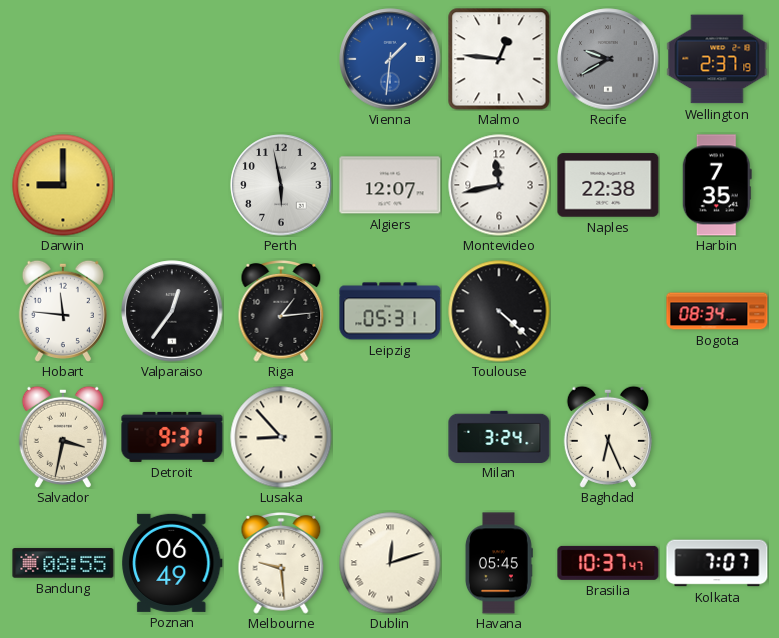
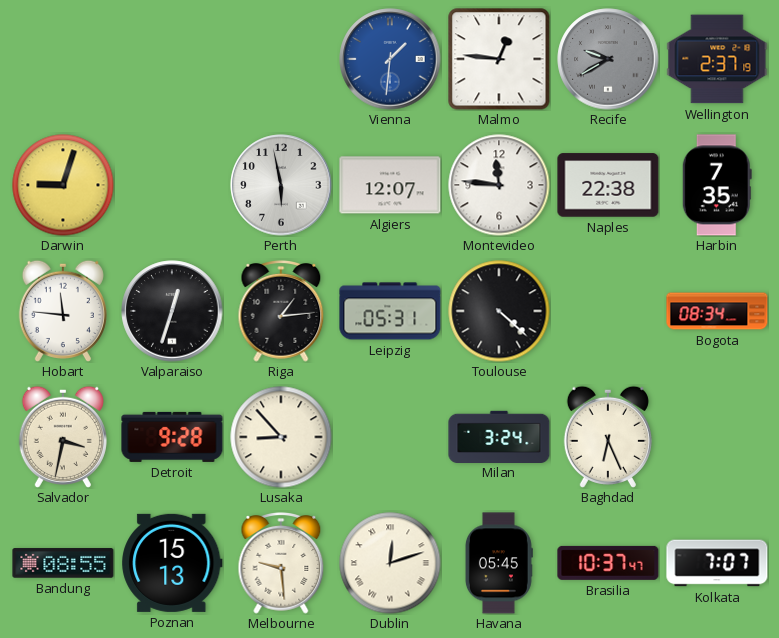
Darwin: 9:00 -> 9:03
Montevideo: 11:43 -> 11:46
Valparaiso: 12:36 -> 12:33
Detroit: 9:31 -> 9:28
Poznan: 06:49 -> 15:13
